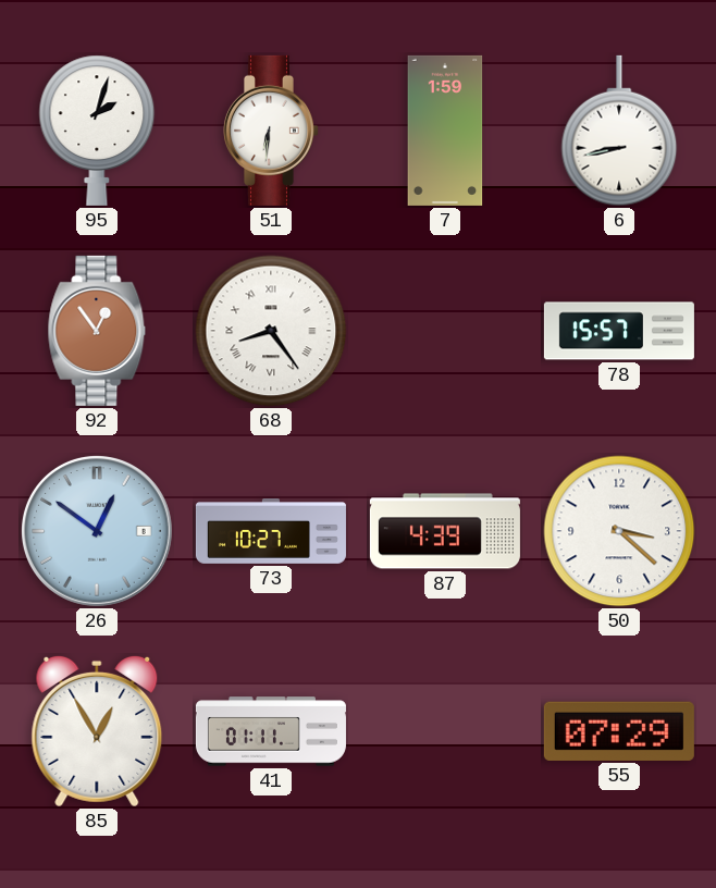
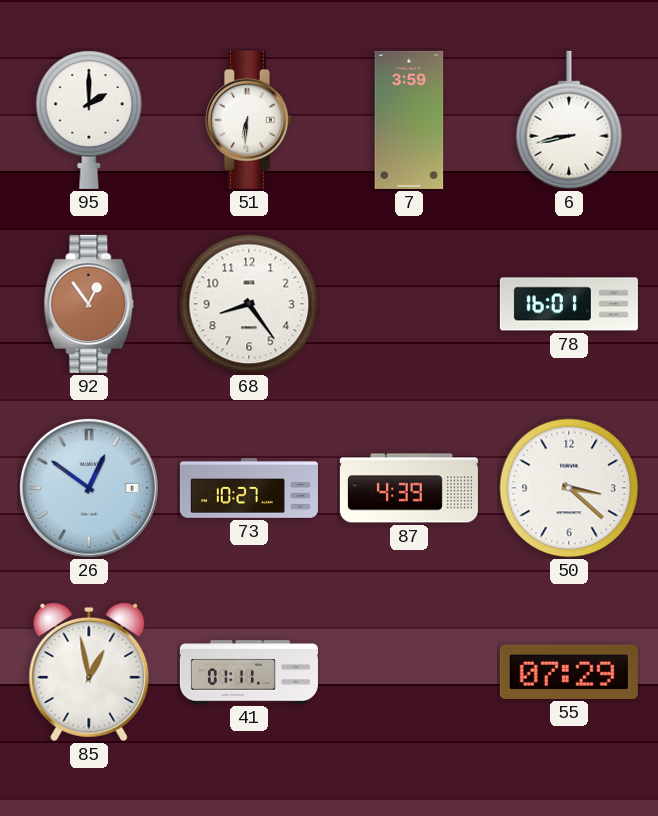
95: 2:03 -> 2:00
7: 1:59 -> 3:59
68 numerals: Roman -> Arabic
78: 15:57 -> 16:01
85: 12:55 -> 12:58
